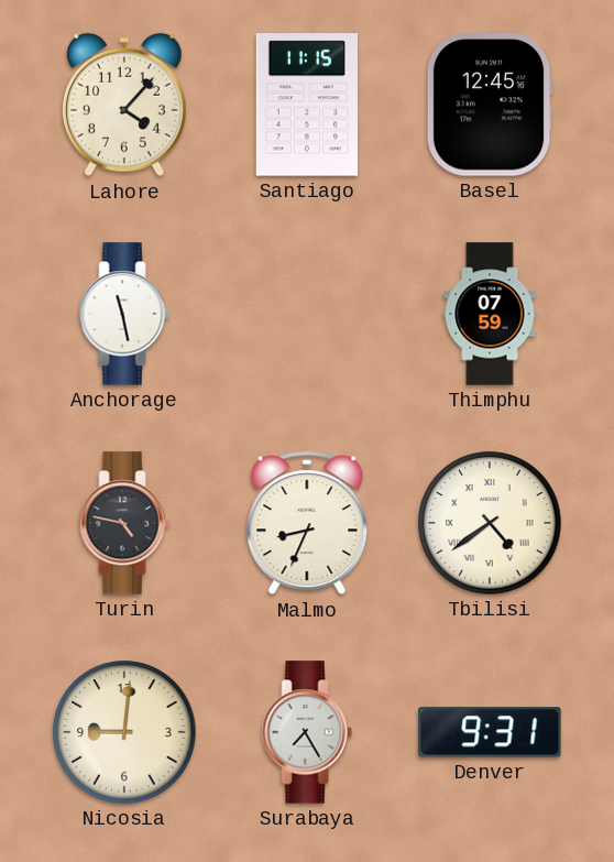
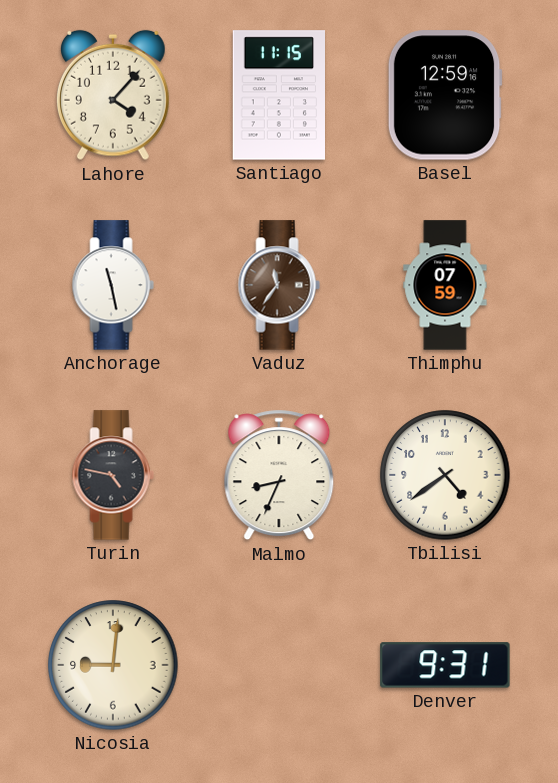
Basel: 12:45 -> 12:59
Vaduz: none -> 11:36
Tbilisi numerals: Roman -> Arabic
Surabaya: 7:25 -> none
